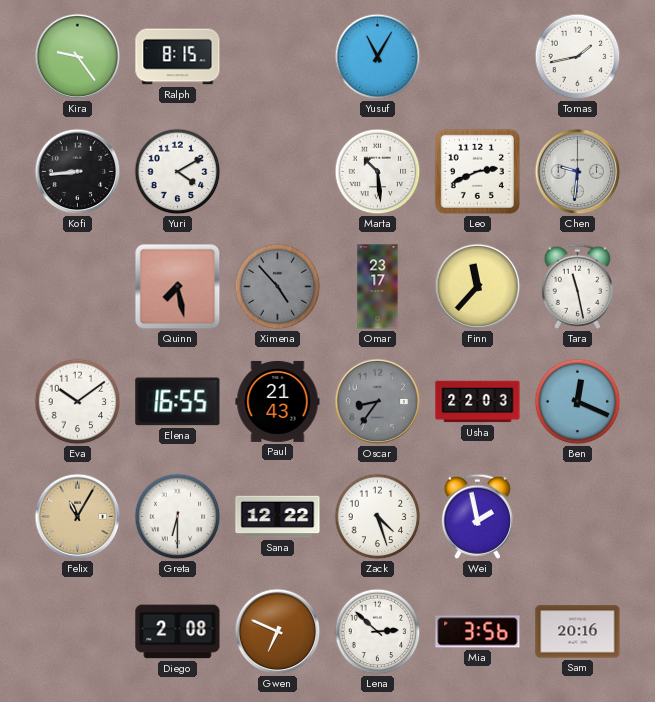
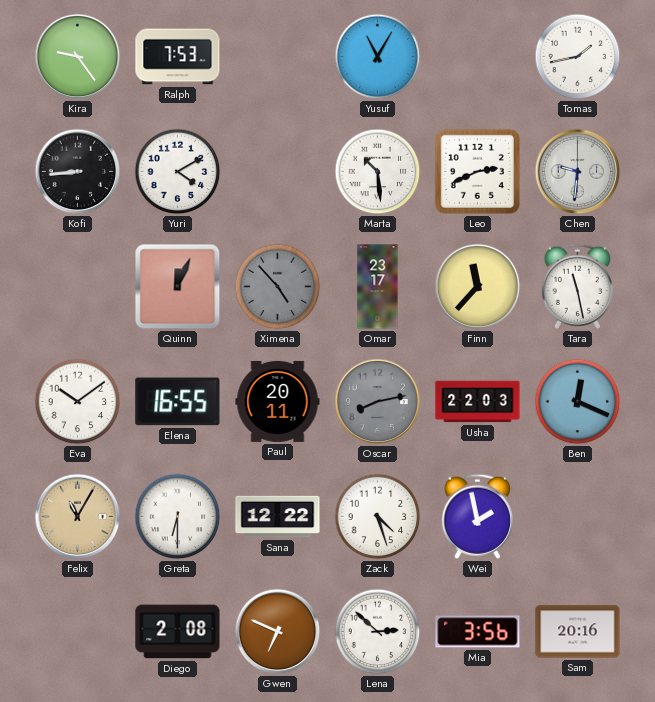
Ralph: 8:15 -> 7:53
Quinn: 7:28 -> 12:04
Paul: 21:43 -> 20:11
Oscar: 8:36 -> 8:13
